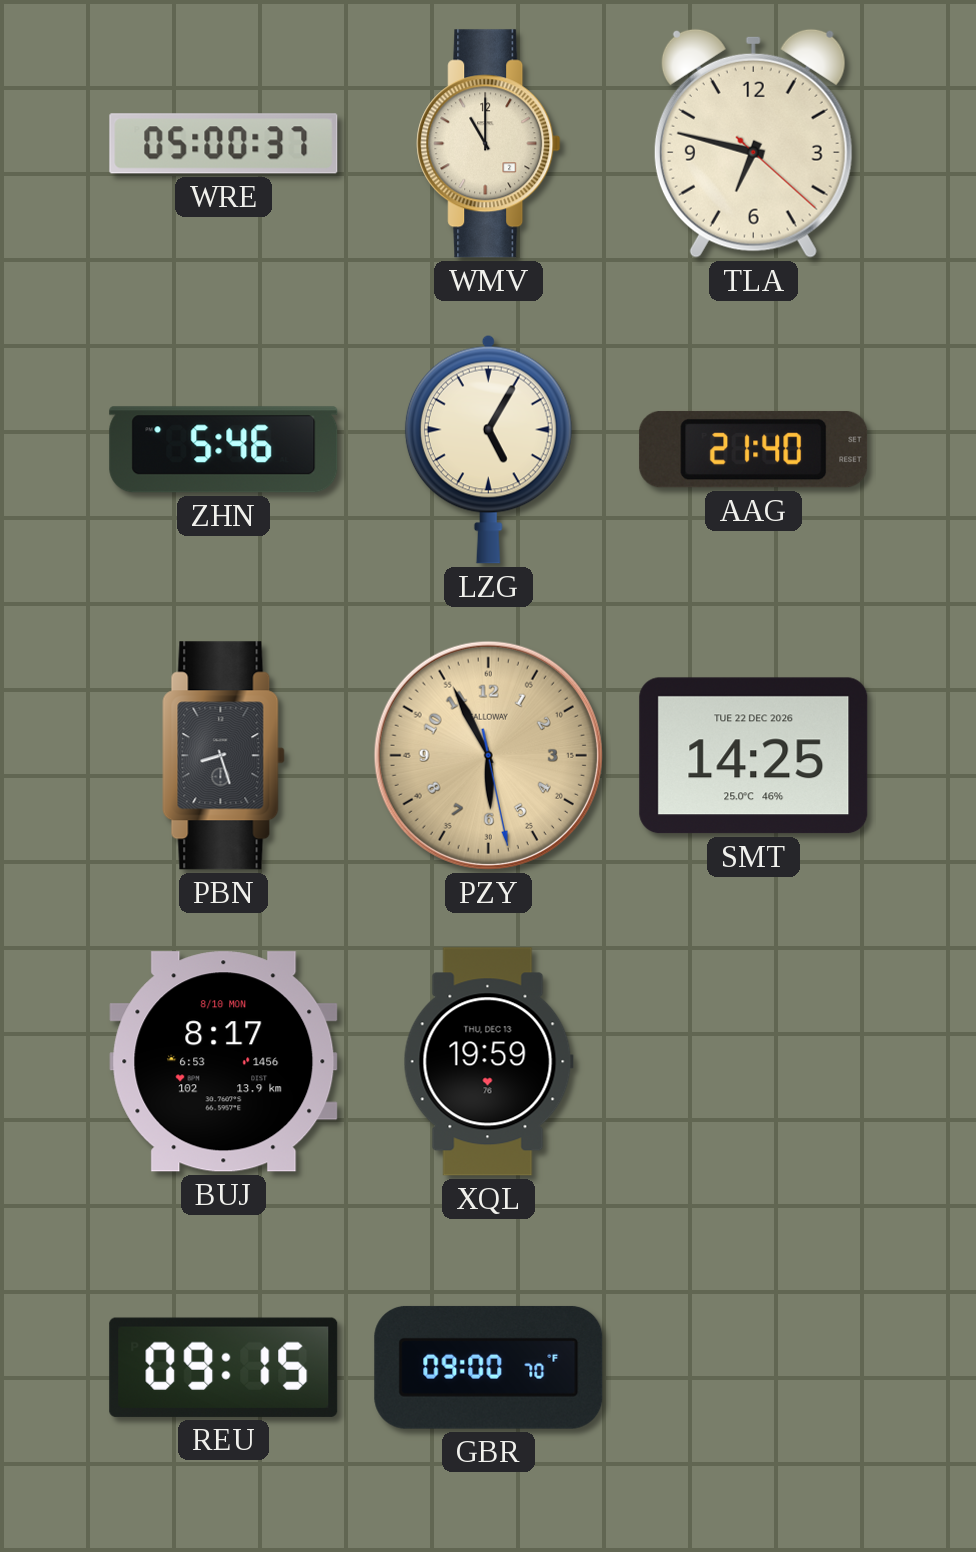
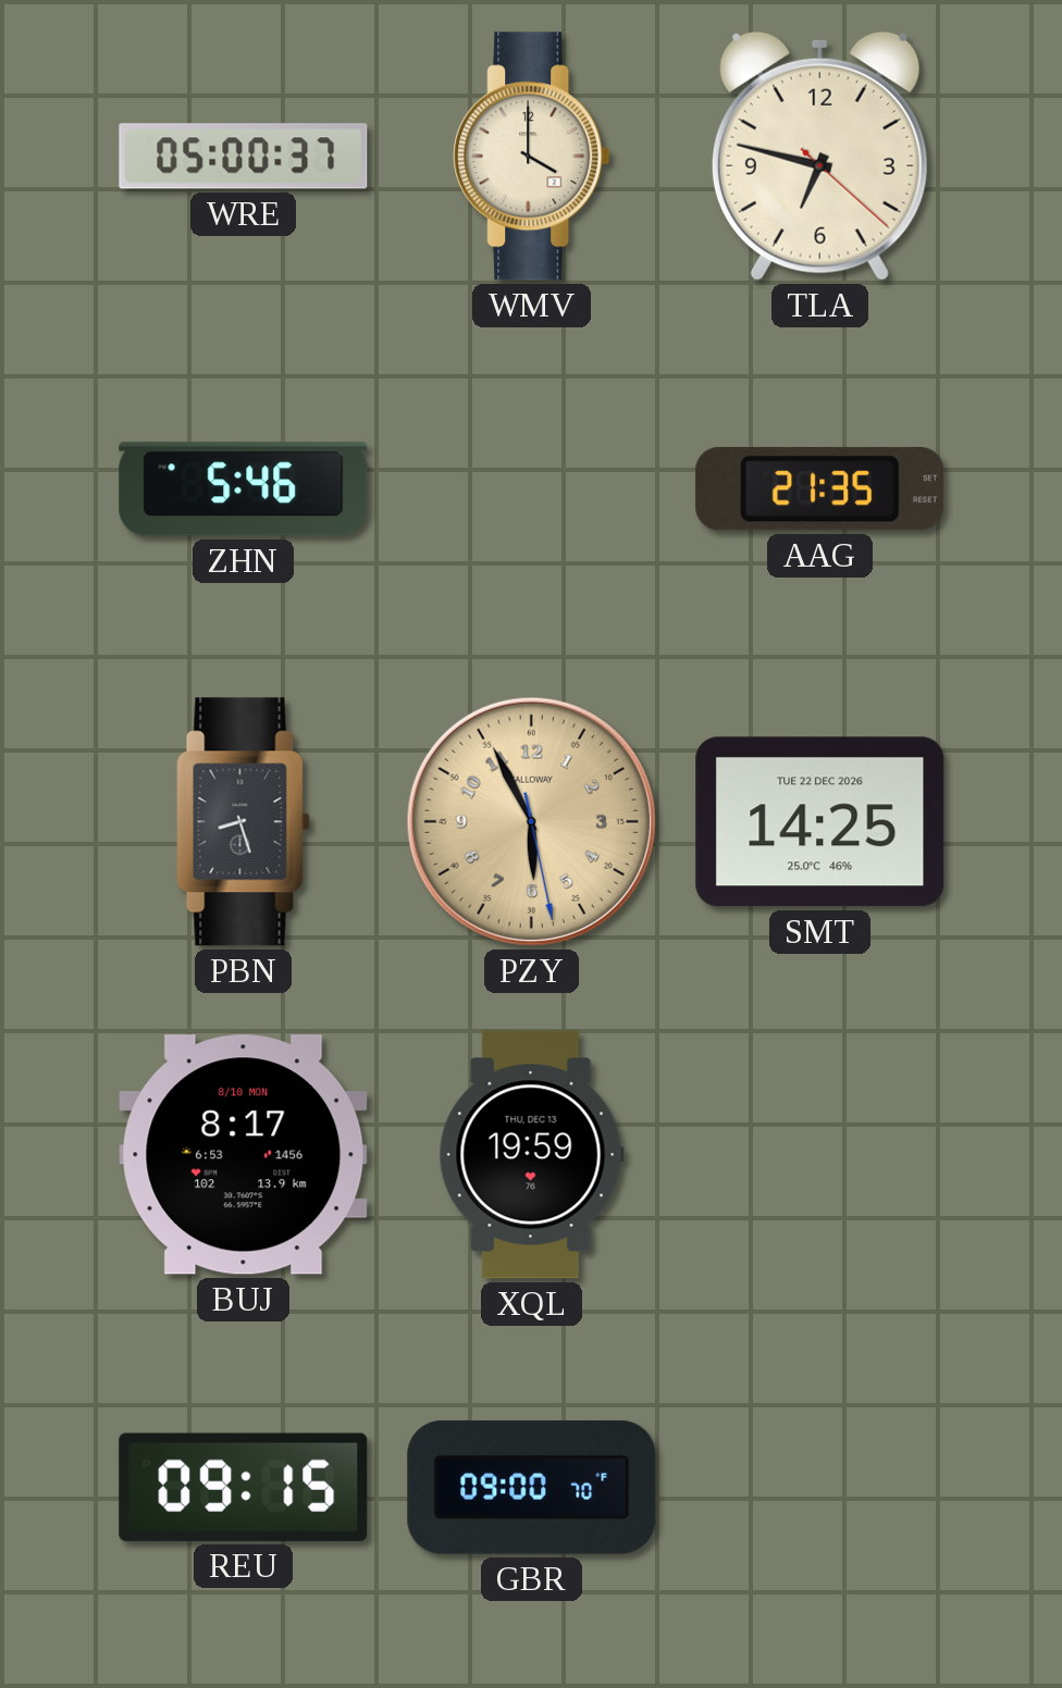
WMV: 11:00 -> 4:00
LZG: 5:05 -> none
AAG: 21:40 -> 21:35
